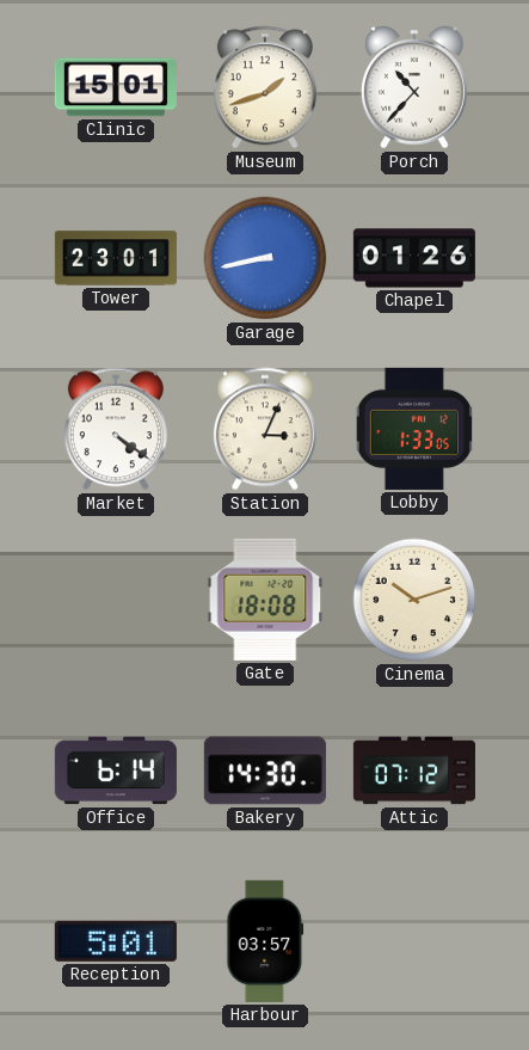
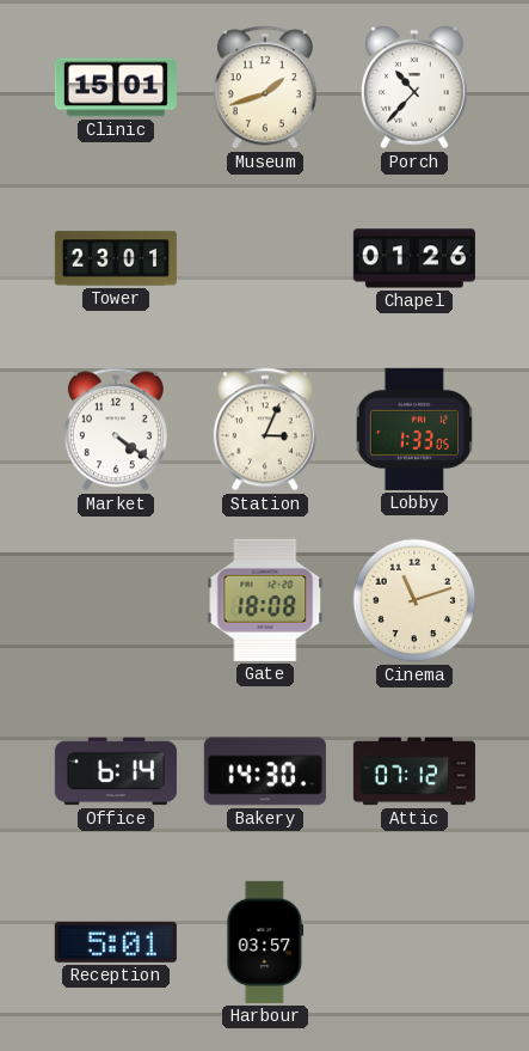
Garage: 8:43 -> none
Cinema: 10:12 -> 11:12
